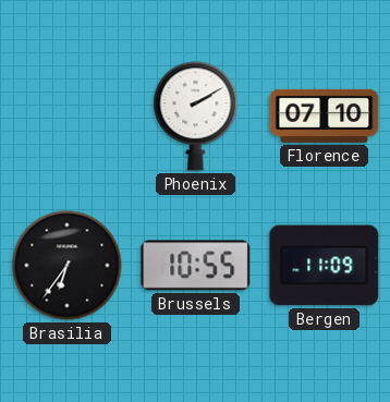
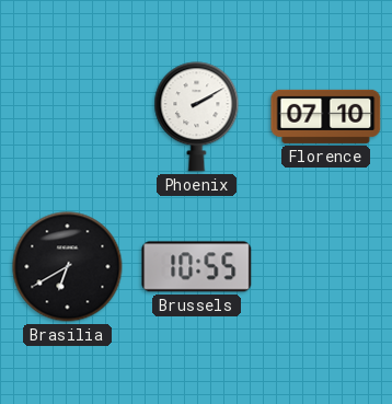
Brasilia: 6:36 -> 6:40
Bergen: 11:09 -> none
